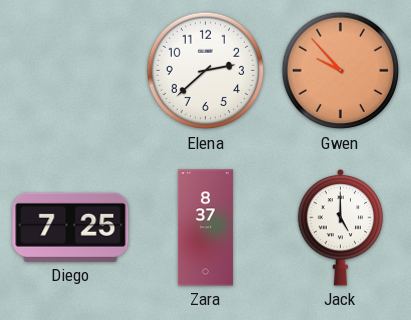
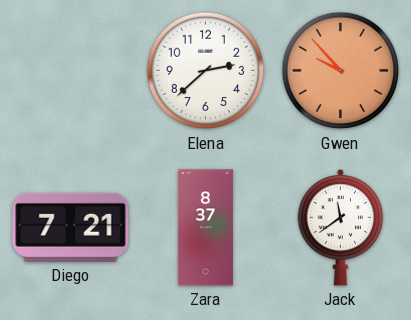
Diego: 7:25 -> 7:21
Jack: 5:00 -> 11:39
